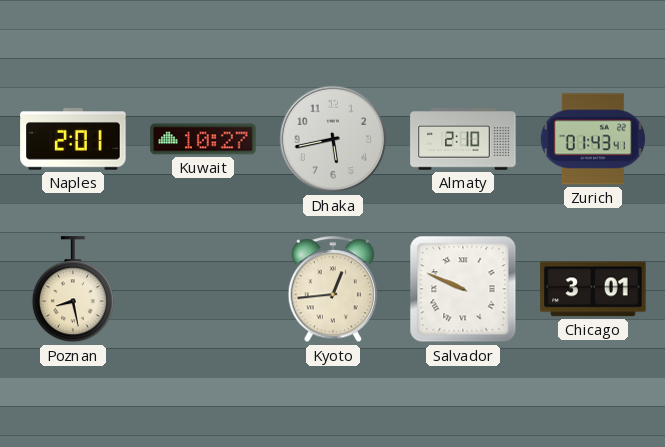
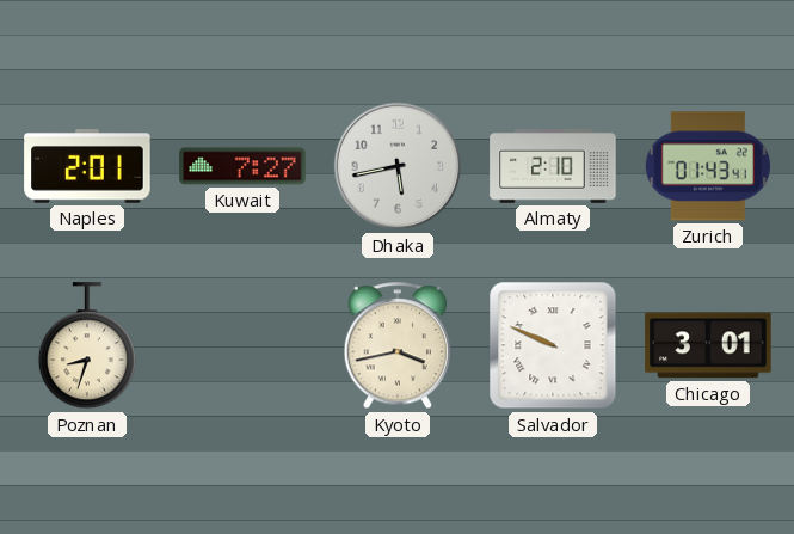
Kuwait: 10:27 -> 7:27
Poznan: 8:28 -> 8:33
Kyoto: 12:44 -> 3:43
